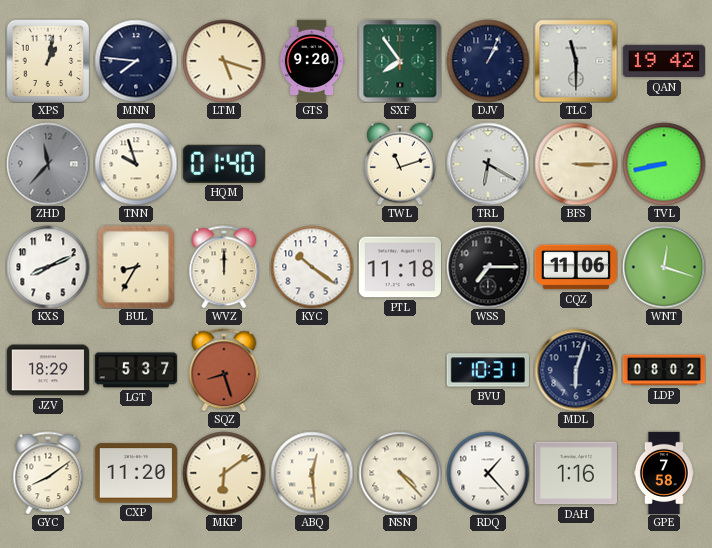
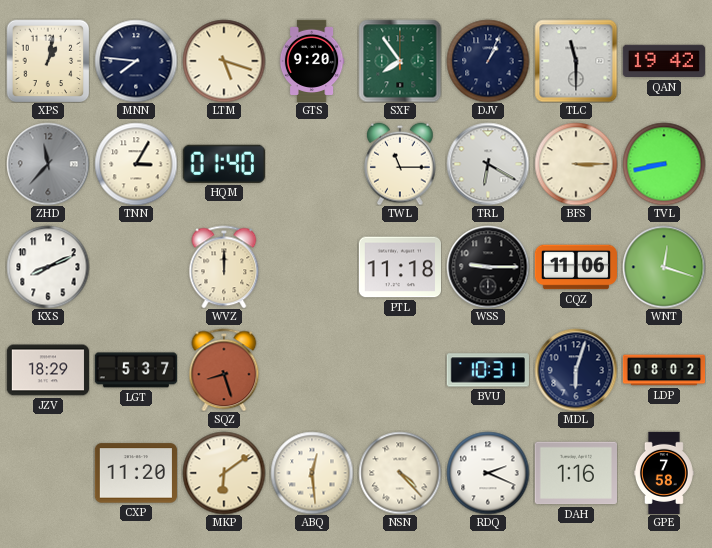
TNN: 9:57 -> 3:05
TWL: 11:12 -> 11:15
BUL: 8:35 -> none
KYC: 10:21 -> none
WSS: 7:15 -> 9:15
GYC: 8:09 -> none
RDQ: 1:23 -> 2:19
